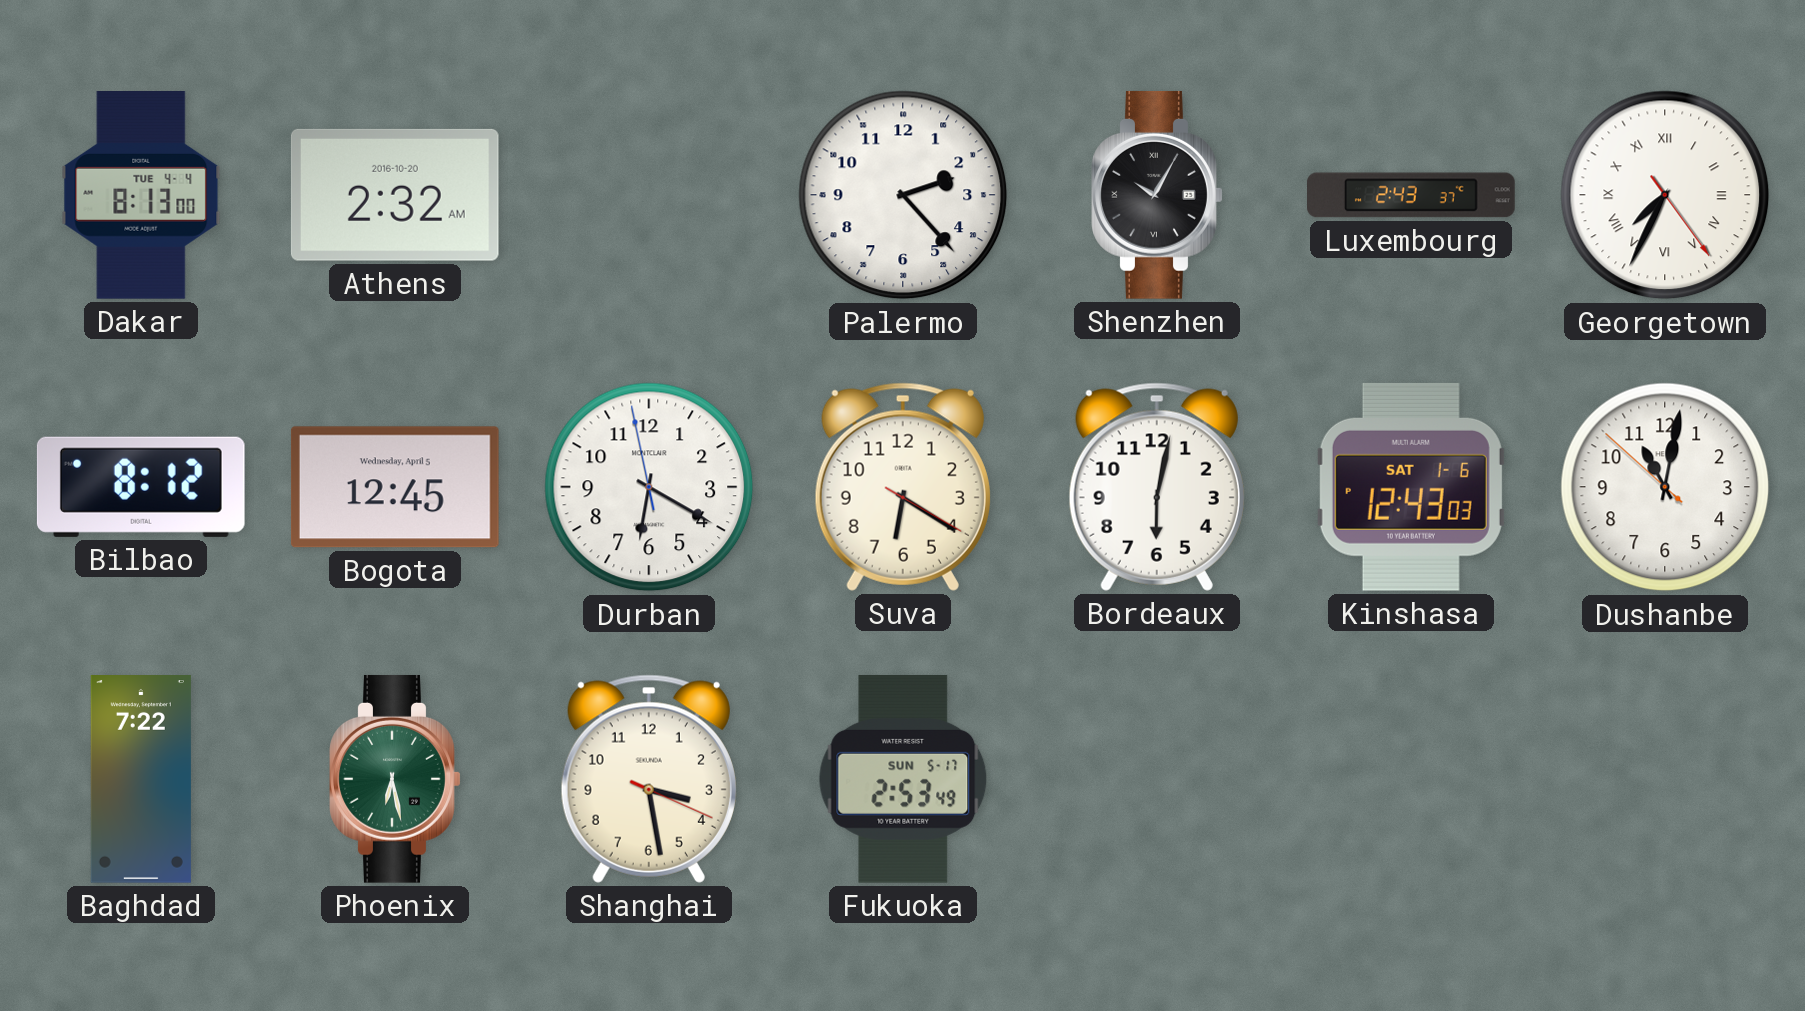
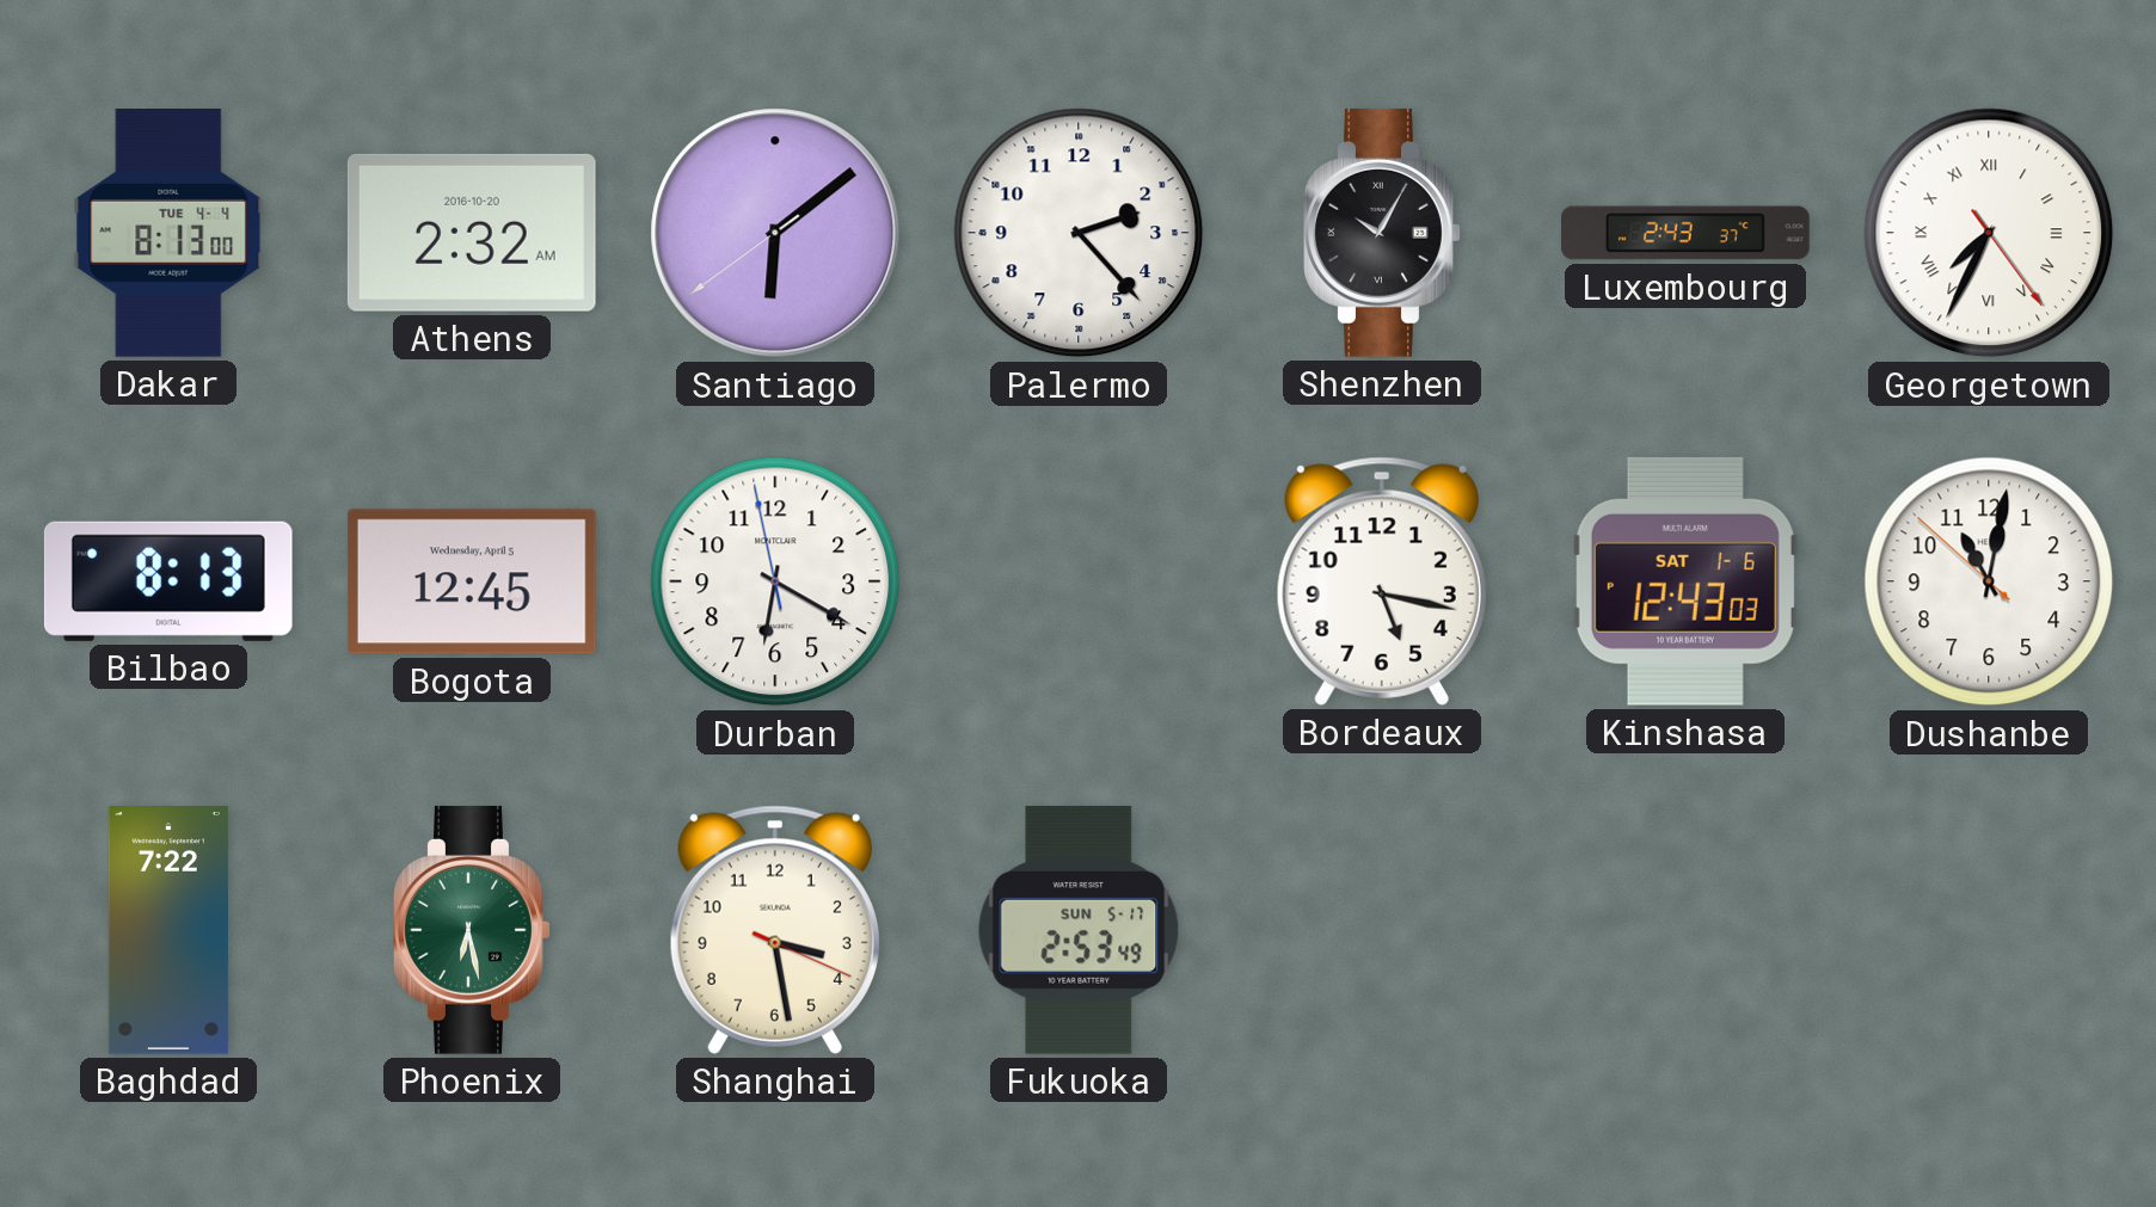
Santiago: none -> 6:08
Bilbao: 8:12 -> 8:13
Suva: 6:20 -> none
Bordeaux: 6:02 -> 5:17
